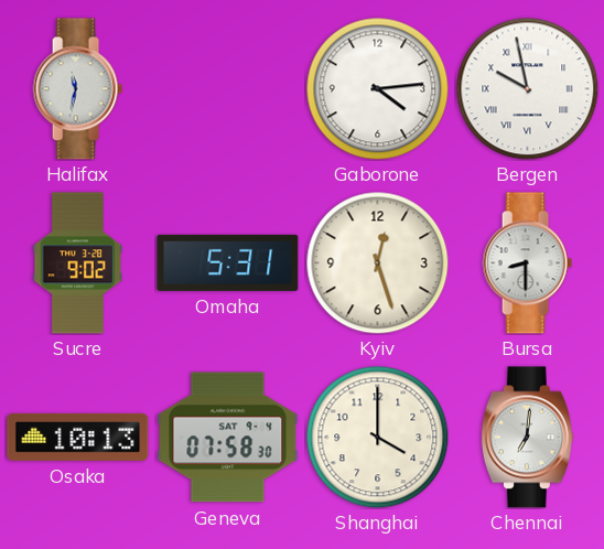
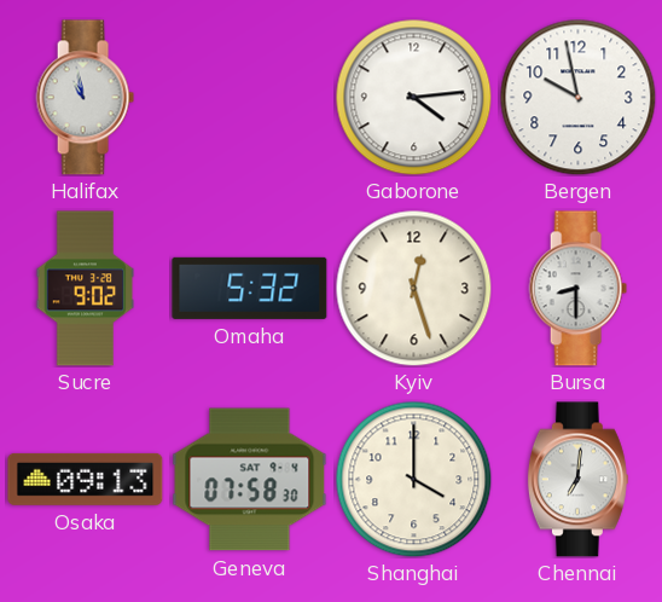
Halifax: 11:32 -> 10:58
Bergen numerals: Roman -> Arabic
Omaha: 5:31 -> 5:32
Osaka: 10:13 -> 09:13
